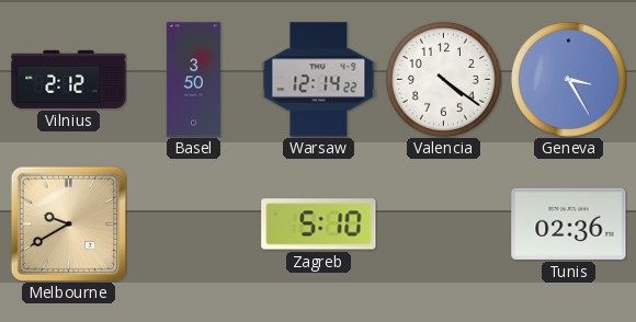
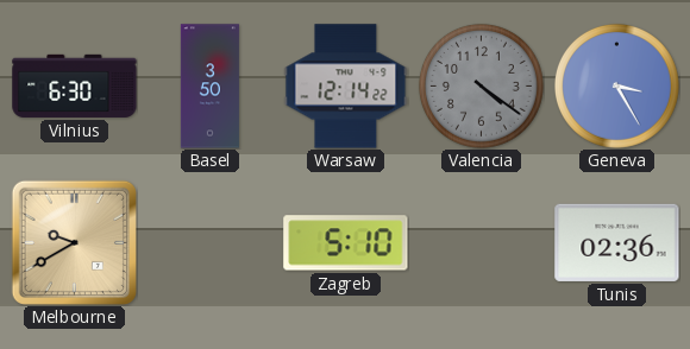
Vilnius: 2:12 -> 6:30
Valencia dial: white -> grey
